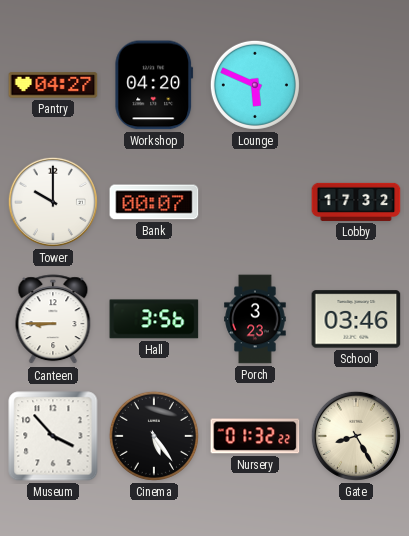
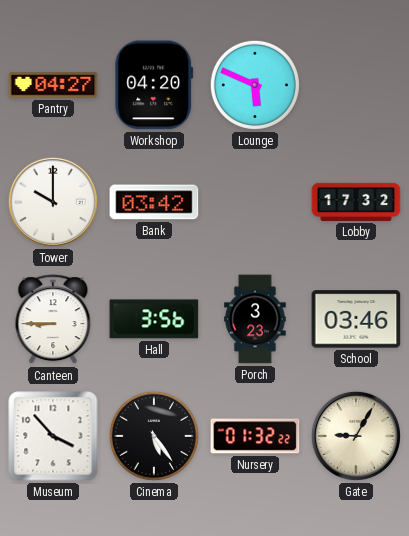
Bank: 00:07 -> 03:42
Gate: 8:25 -> 9:05
